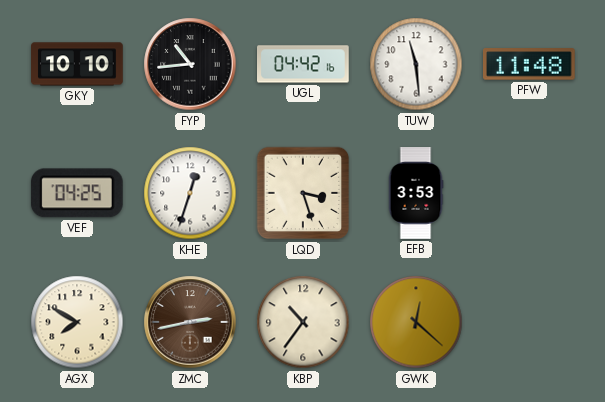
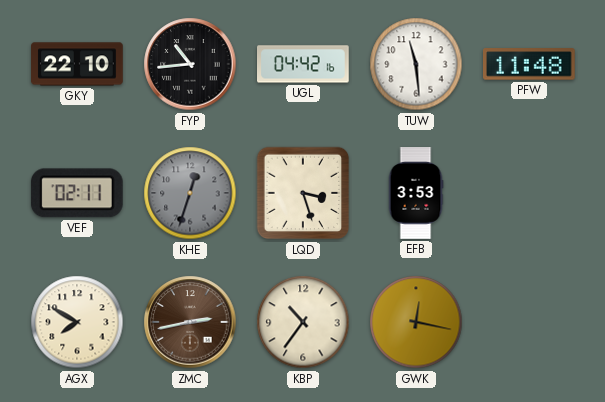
GKY: 10:10 -> 22:10
VEF: 04:25 -> 02:11
KHE dial: white -> grey
GWK: 12:22 -> 12:17
